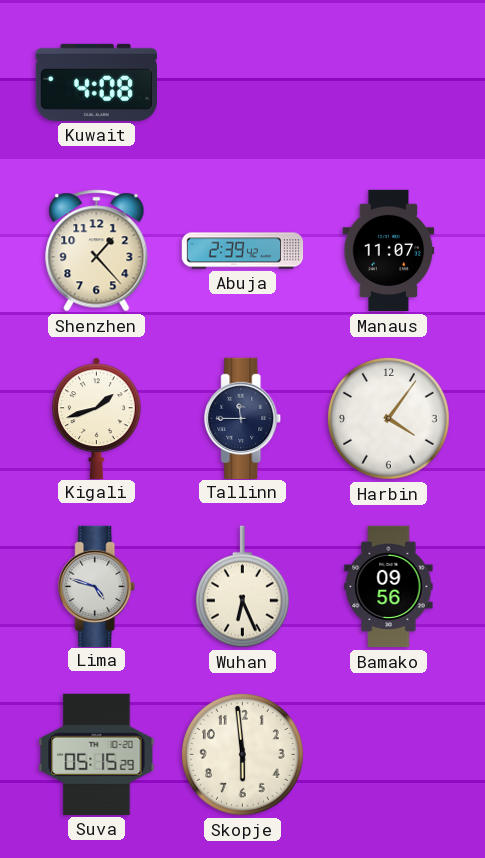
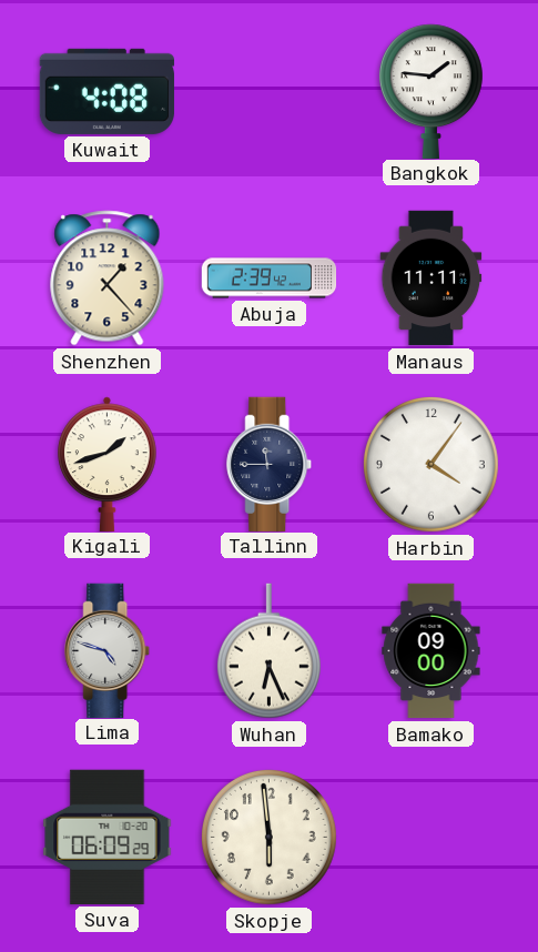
Bangkok: none -> 1:46
Manaus: 11:07 -> 11:11
Bamako: 09:56 -> 09:00
Suva: 05:15 -> 06:09
